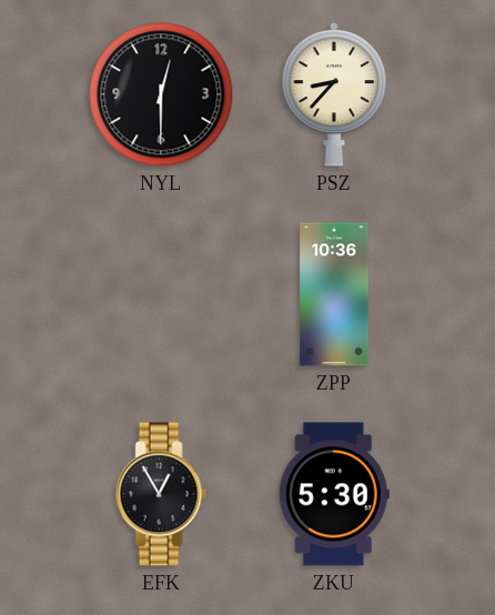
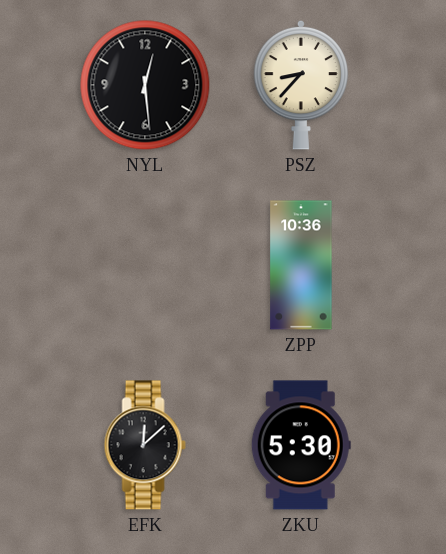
NYL: 12:30 -> 12:29
EFK: 12:55 -> 12:08
